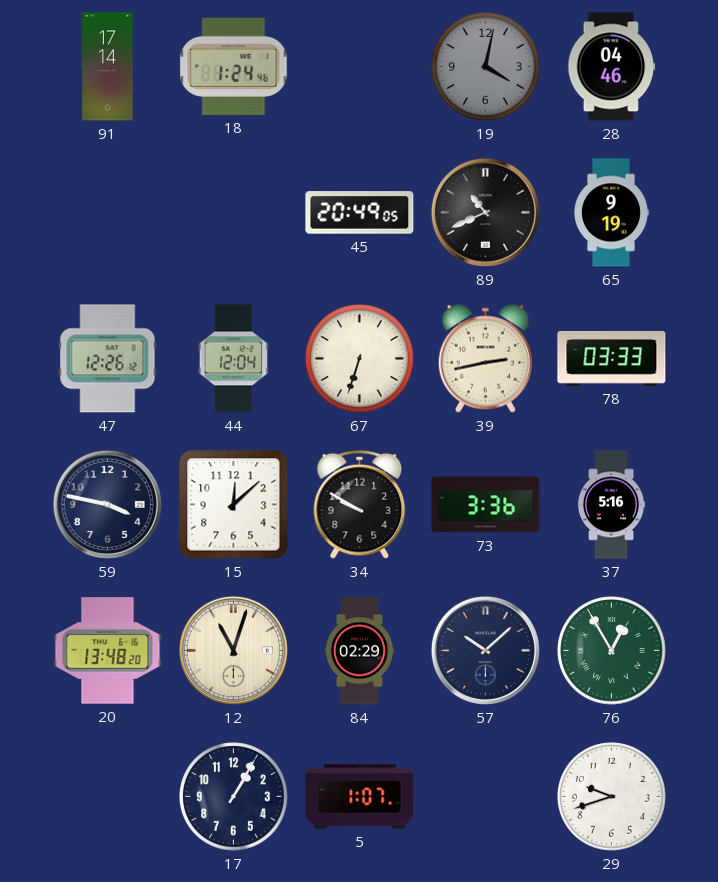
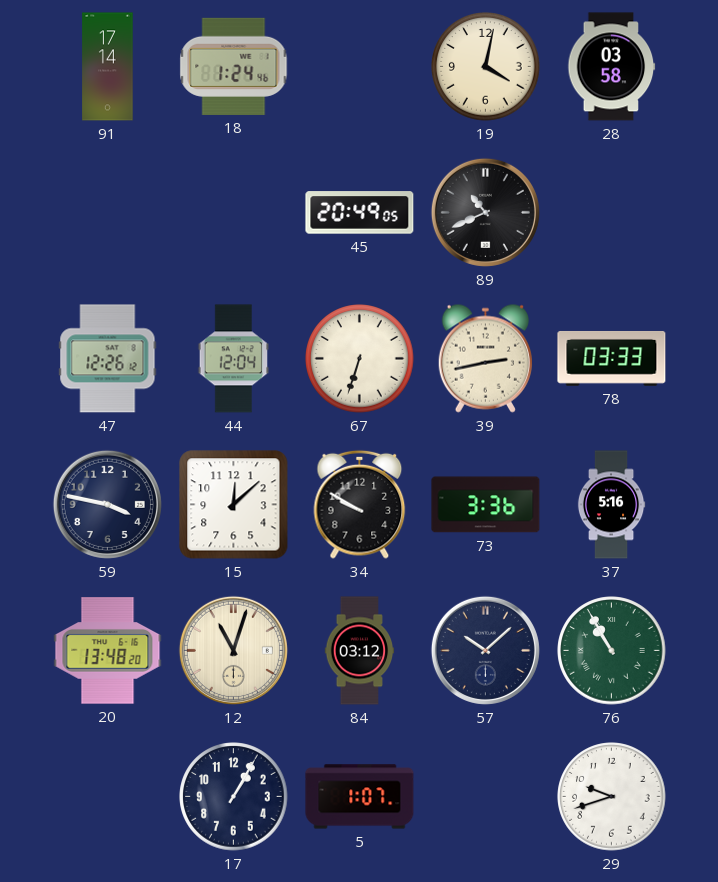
19 dial: grey -> cream
28: 04:46 -> 03:58
65: 9:19 -> none
84: 02:29 -> 03:12
76: 12:55 -> 10:55
